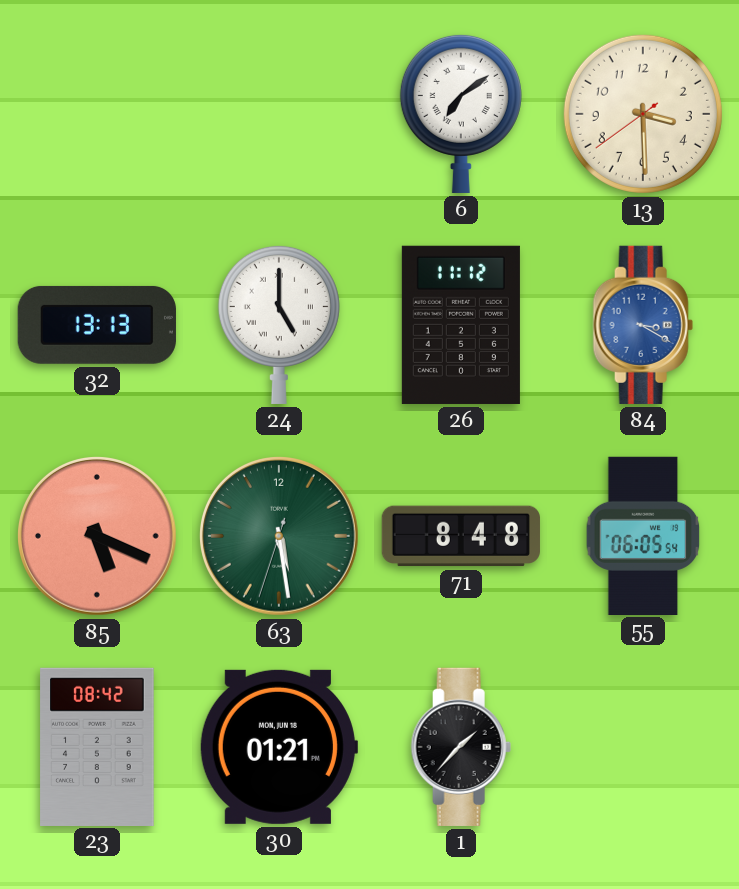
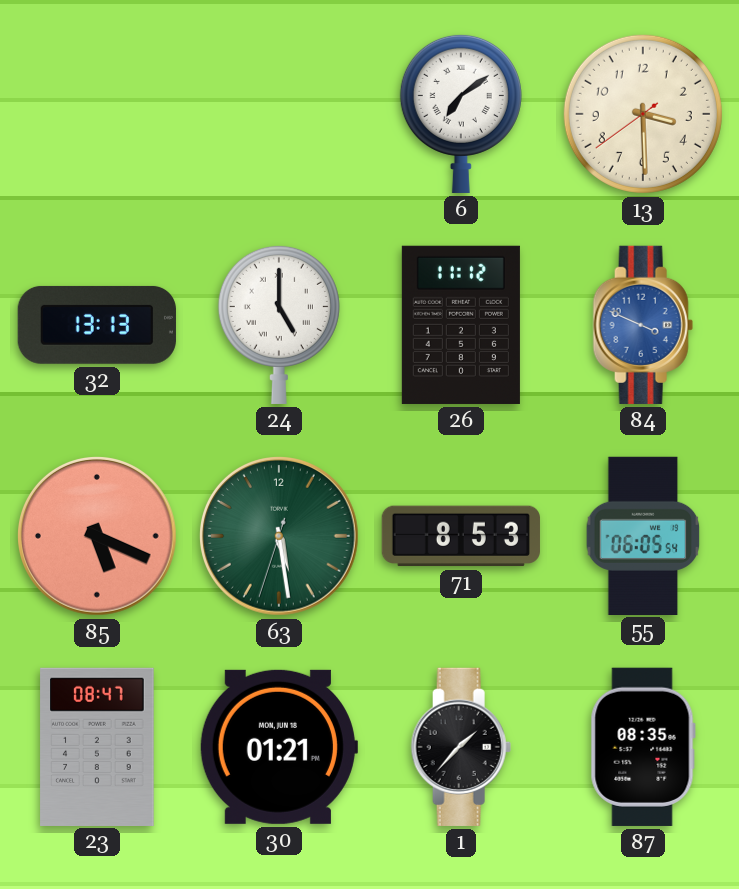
84: 3:20 -> 3:49
71: 8:48 -> 8:53
23: 08:42 -> 08:47
87: none -> 08:35
